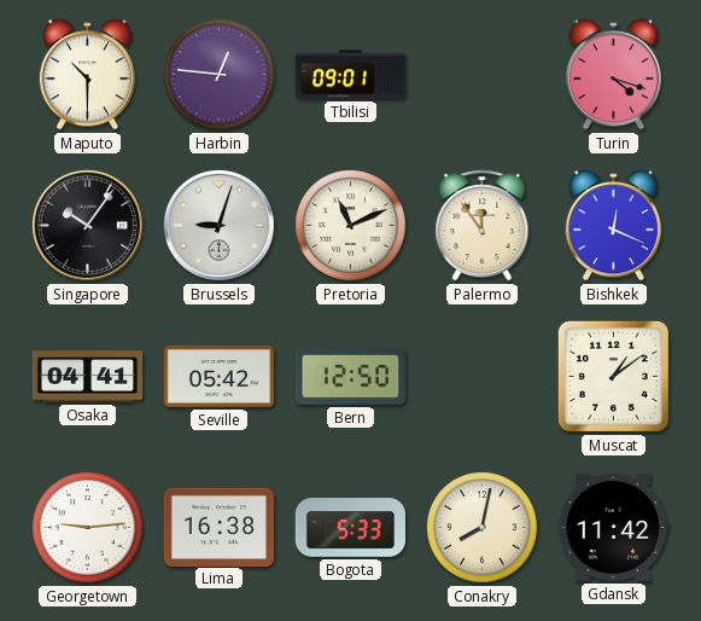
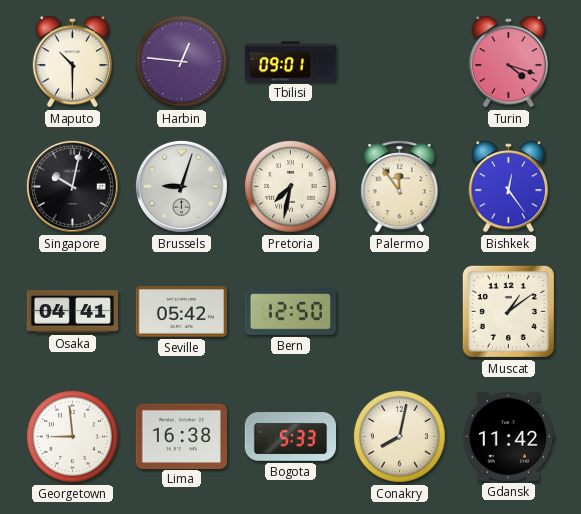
Singapore: 10:06 -> 10:02
Pretoria: 11:11 -> 7:32
Bishkek: 12:19 -> 12:24
Georgetown: 9:14 -> 8:59
